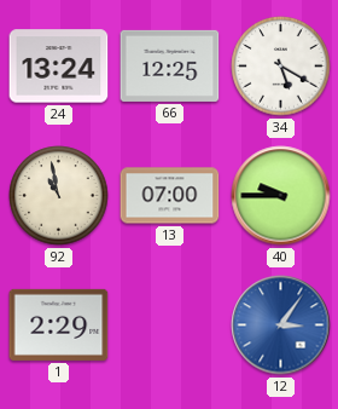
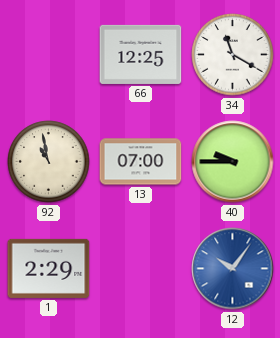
24: 13:24 -> none
34: 5:20 -> 11:20
12: 3:06 -> 10:06
